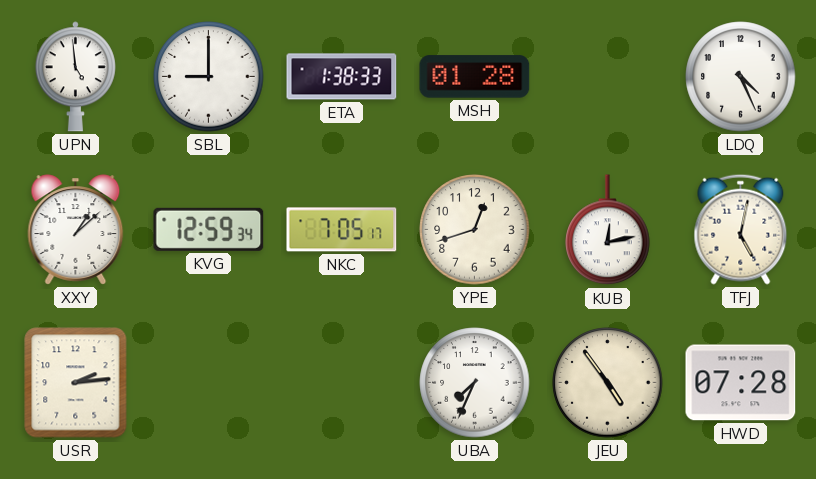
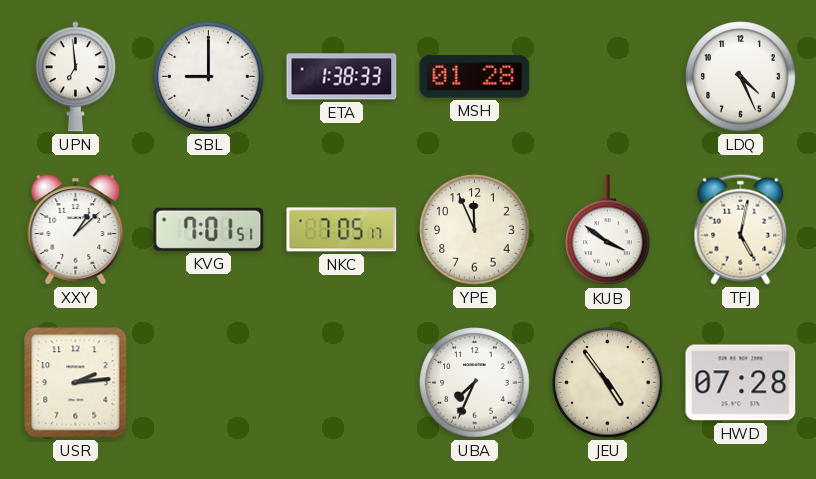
UPN: 4:59 -> 6:59
KVG: 12:59 -> 7:01
YPE: 12:42 -> 11:56
KUB: 12:13 -> 3:51
